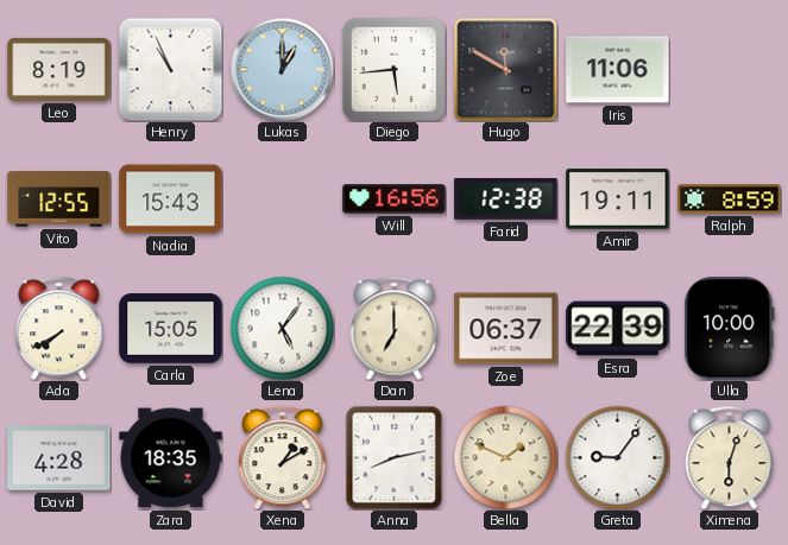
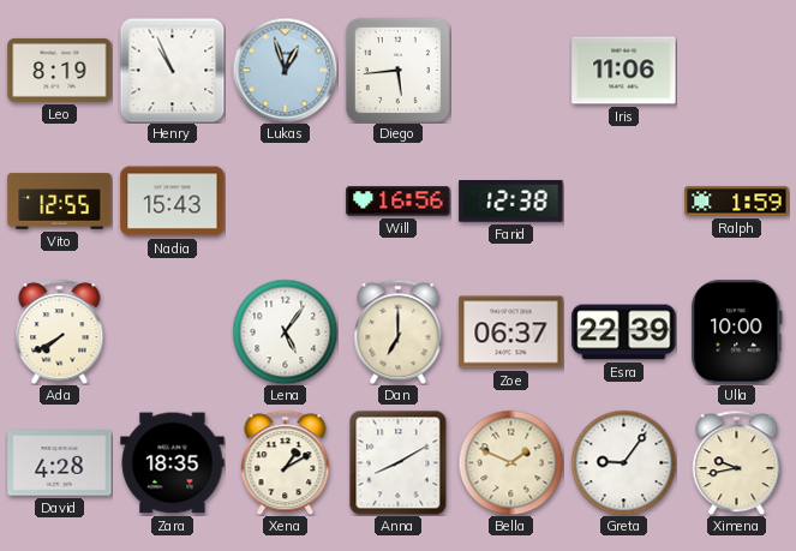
Lukas: 1:00 -> 12:57
Hugo: 11:50 -> none
Amir: 19:11 -> none
Ralph: 8:59 -> 1:59
Carla: 15:05 -> none
Anna: 8:13 -> 8:10
Ximena: 6:03 -> 9:43
